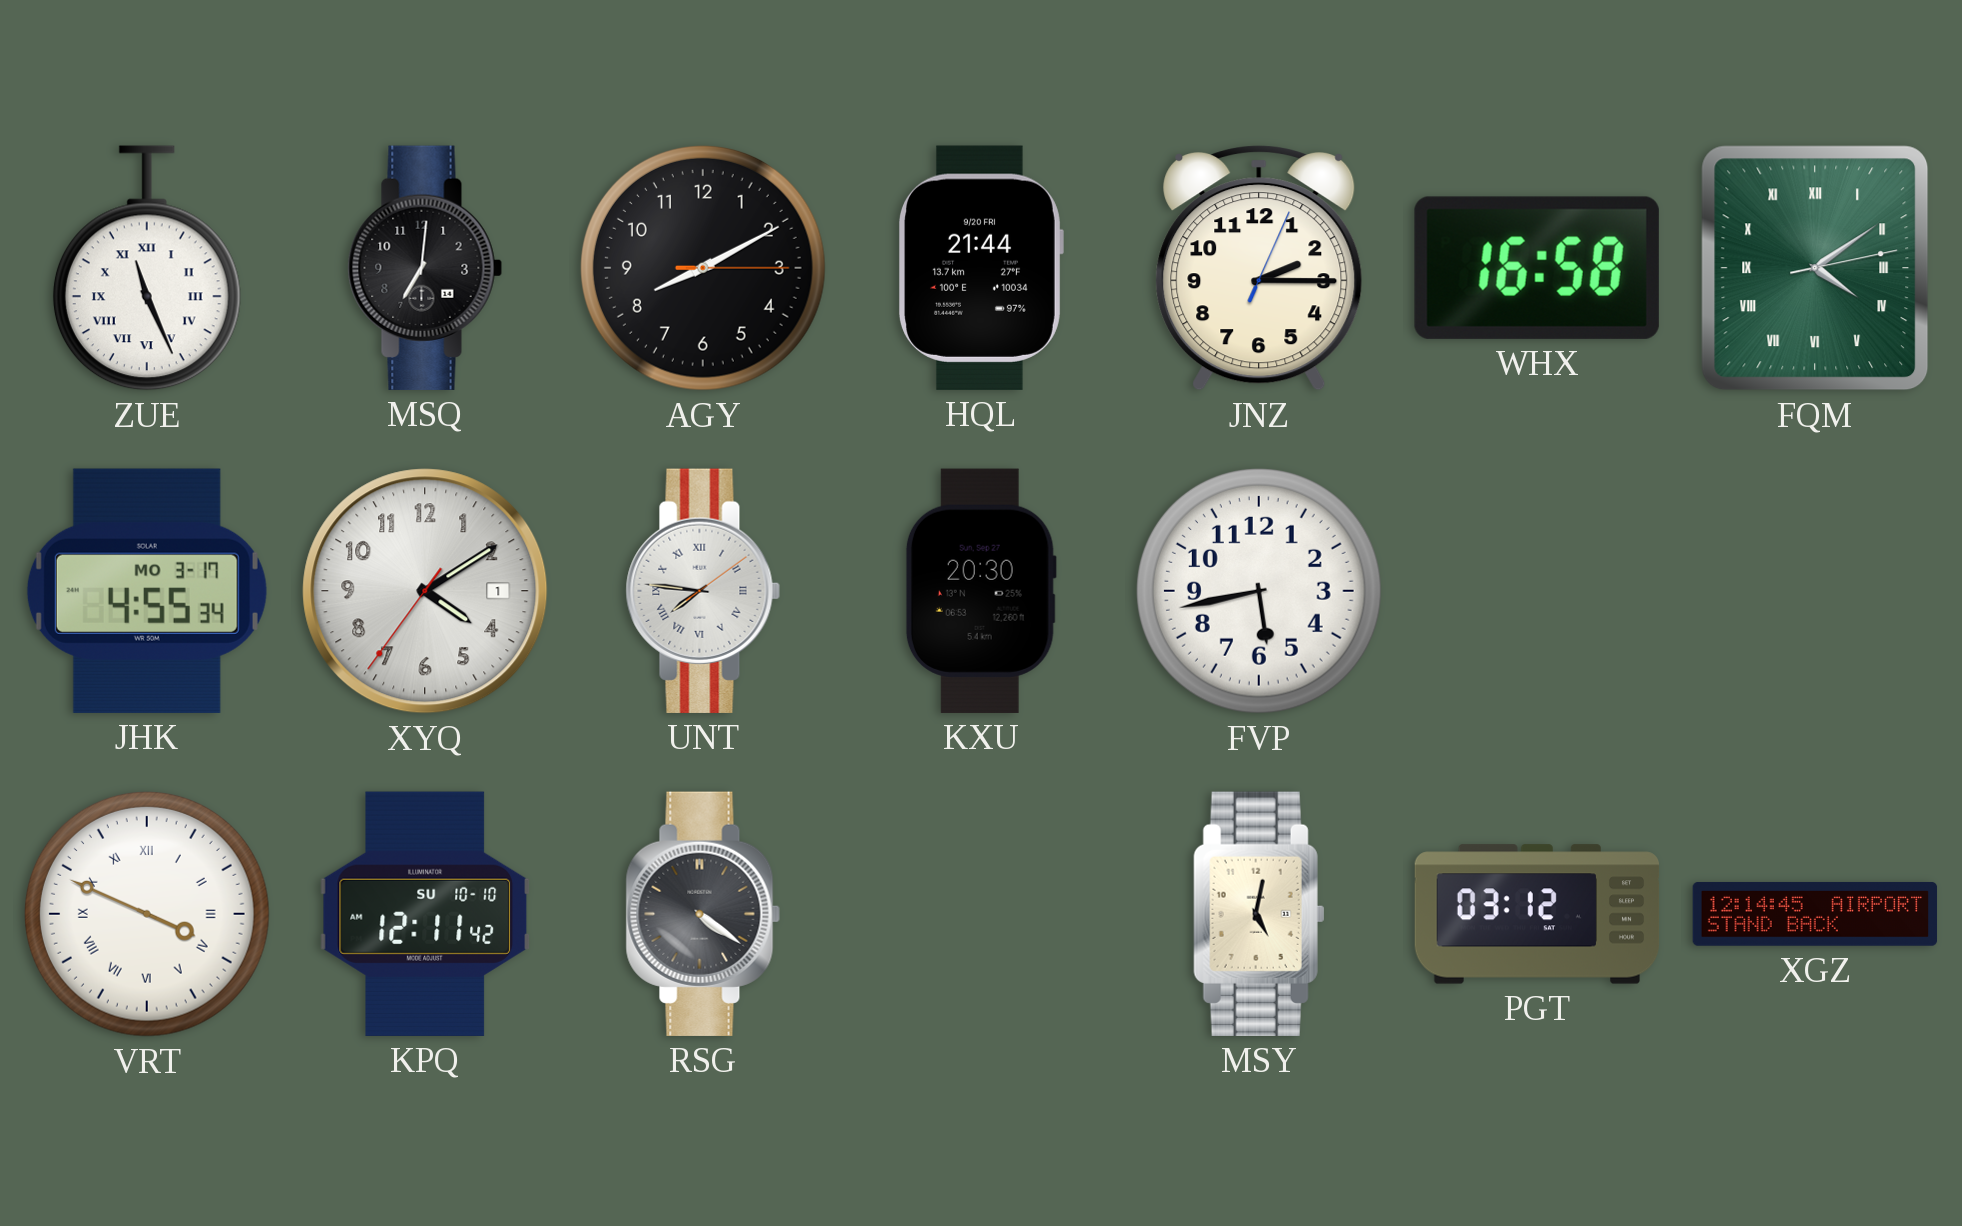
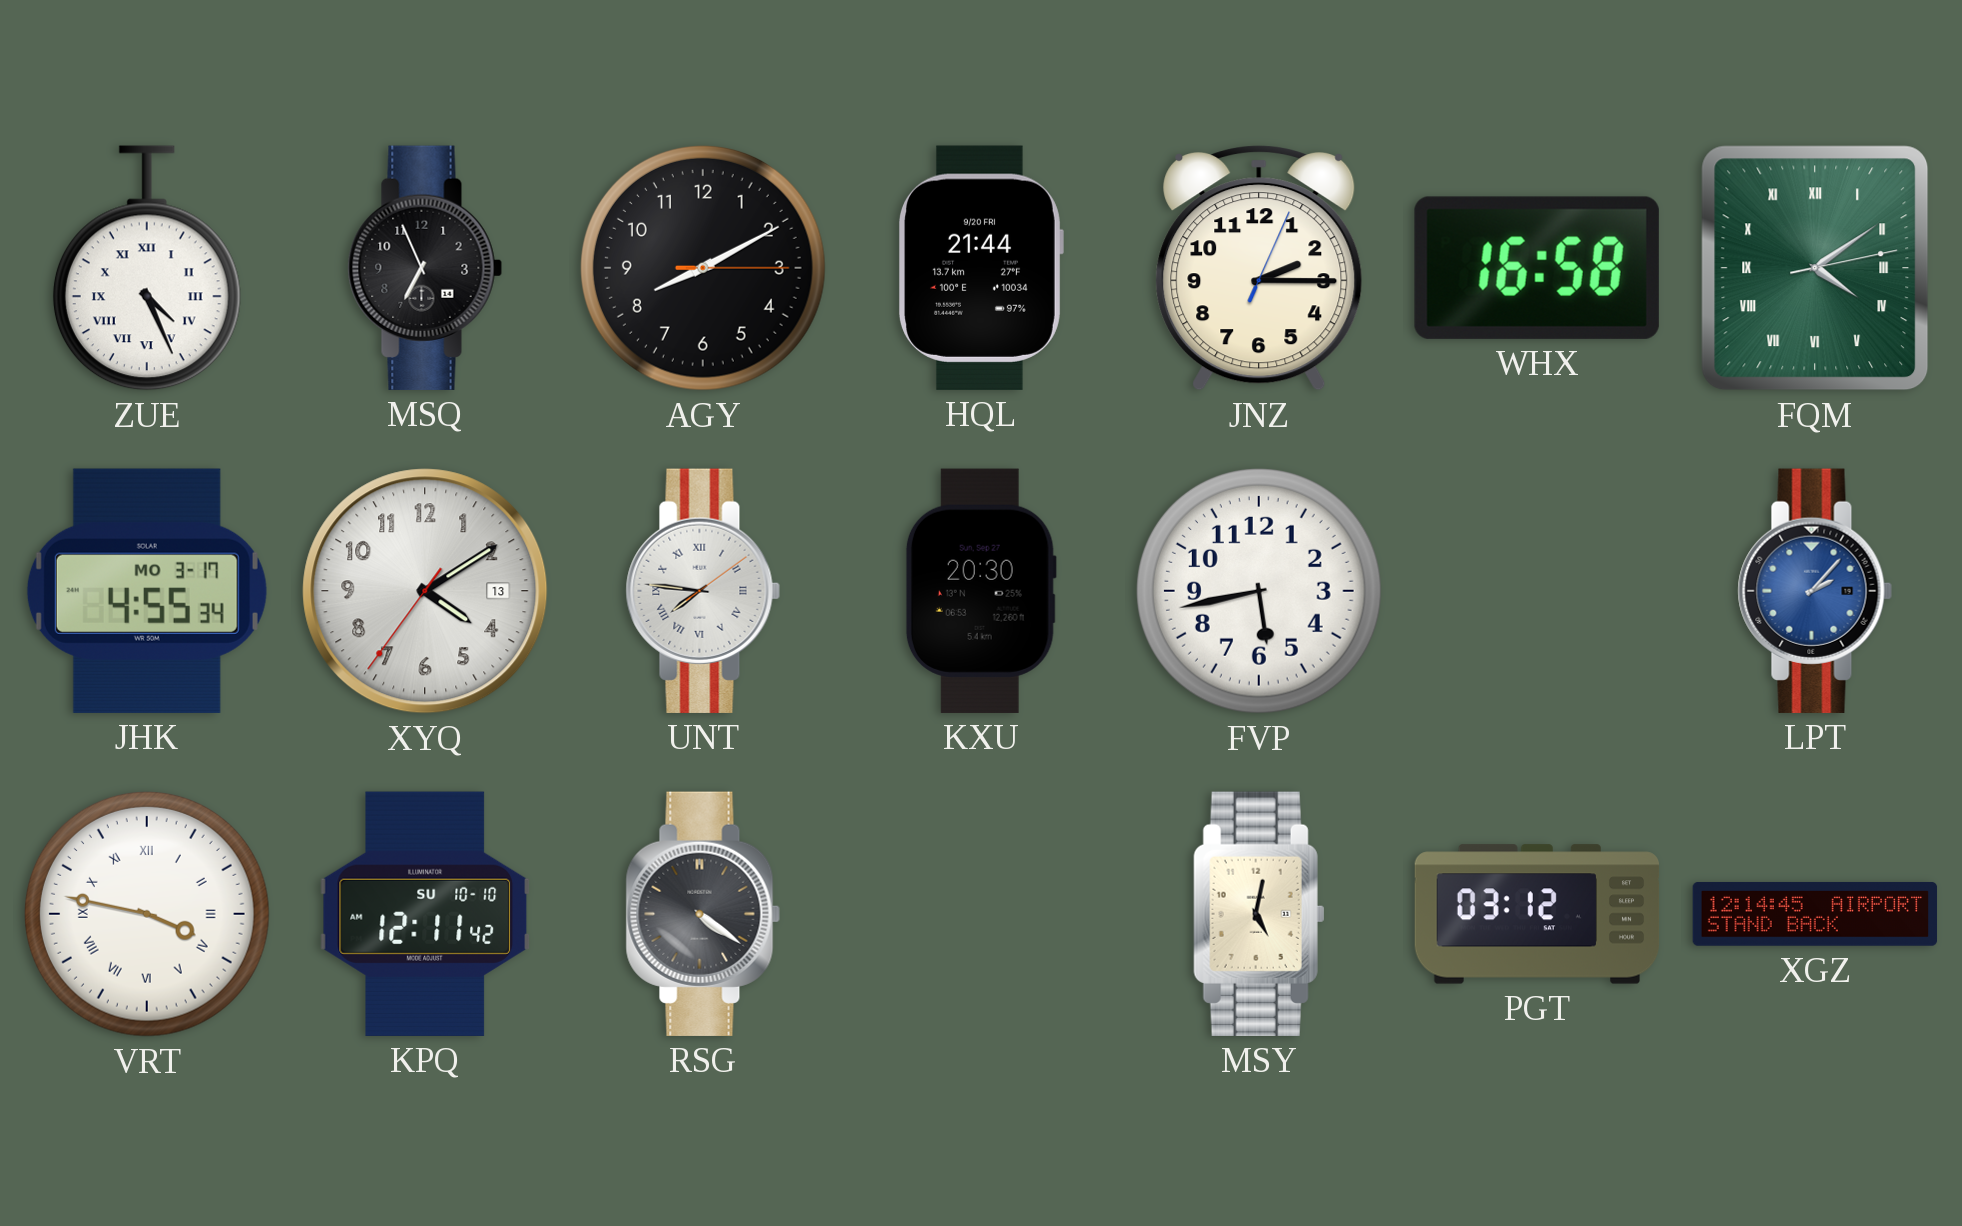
ZUE: 11:26 -> 4:26
MSQ: 7:01 -> 6:56
XYQ date: 1 -> 13
LPT: none -> 2:07
VRT: 3:49 -> 3:47
